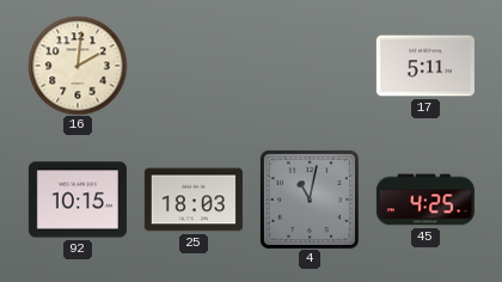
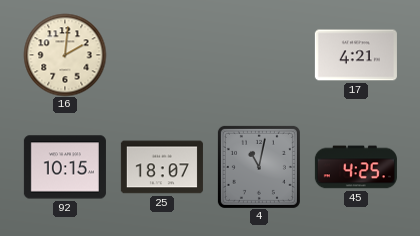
17: 5:11 -> 4:21
25: 18:03 -> 18:07
